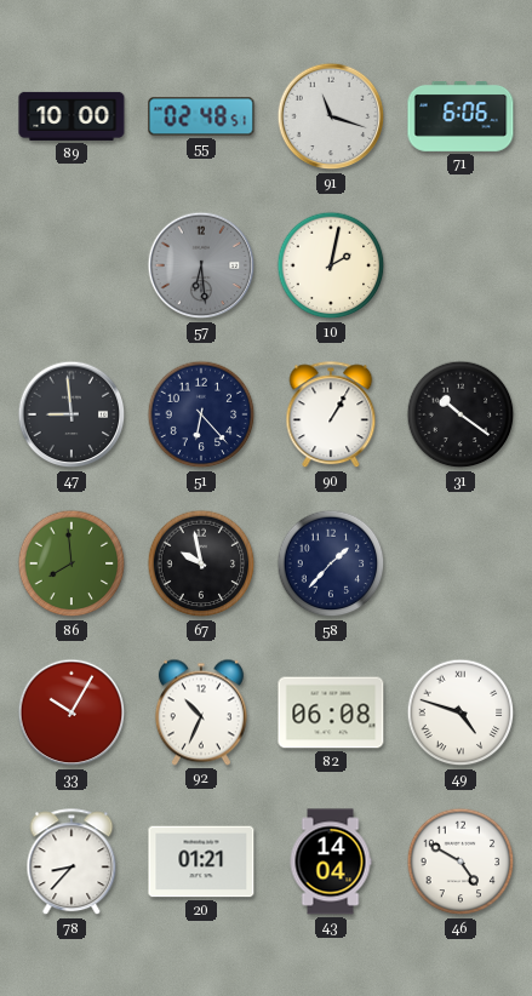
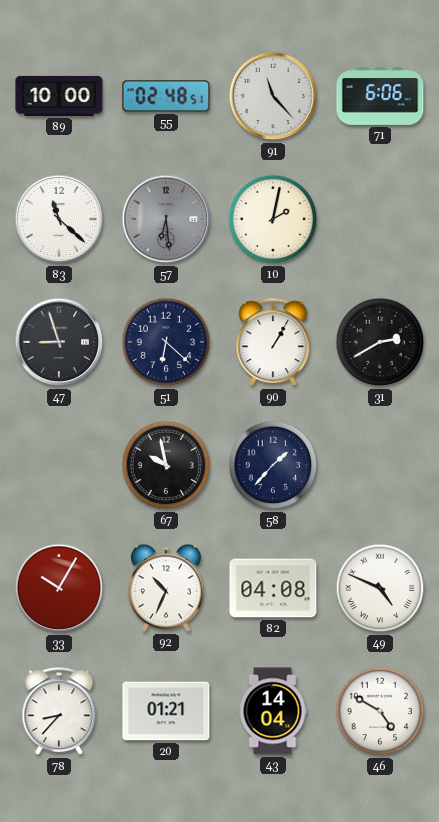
91: 11:18 -> 11:23
83: none -> 11:22
47: 8:59 -> 8:57
51: 6:23 -> 6:22
31: 10:21 -> 2:40
86: 7:59 -> none
82: 06:08 -> 04:08
49: 4:48 -> 4:49
